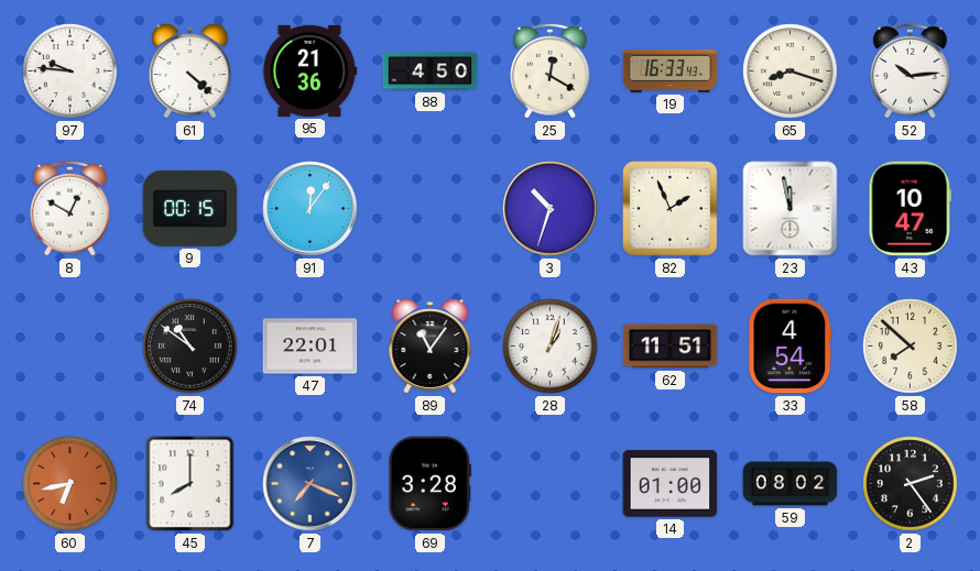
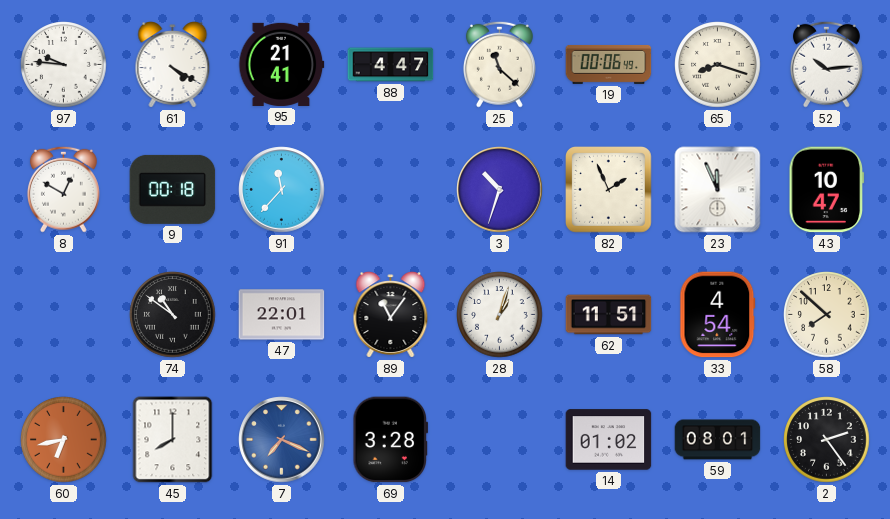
61: 4:22 -> 4:20
95: 21:36 -> 21:41
88: 4:50 -> 4:47
25: 12:20 -> 11:22
19: 16:33 -> 00:06
9: 00:15 -> 00:18
91: 12:06 -> 11:37
23: 11:58 -> 11:56
14: 01:00 -> 01:02
59: 08:02 -> 08:01
